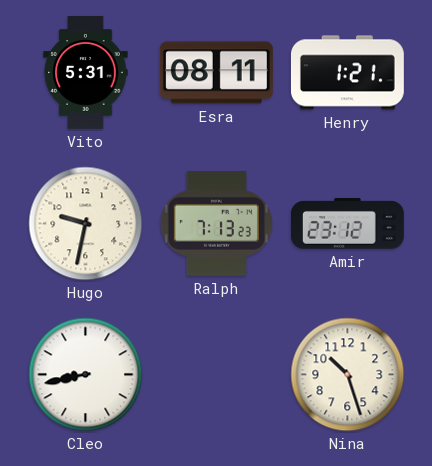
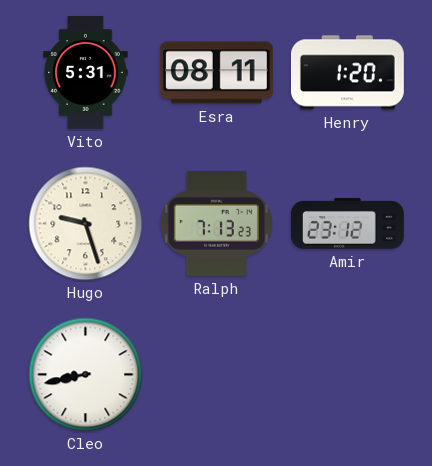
Henry: 1:21 -> 1:20
Hugo: 9:32 -> 9:27
Nina: 10:27 -> none
